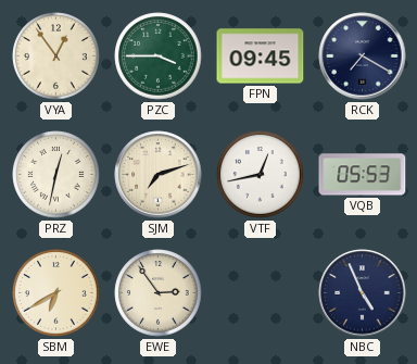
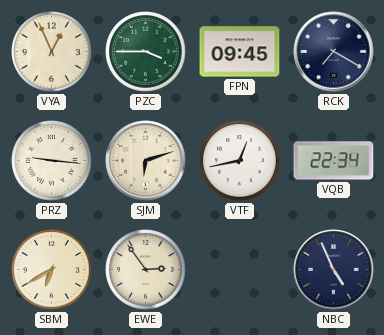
VYA: 12:54 -> 12:56
PRZ: 12:32 -> 9:16
SJM: 7:12 -> 6:12
VQB: 05:53 -> 22:34
